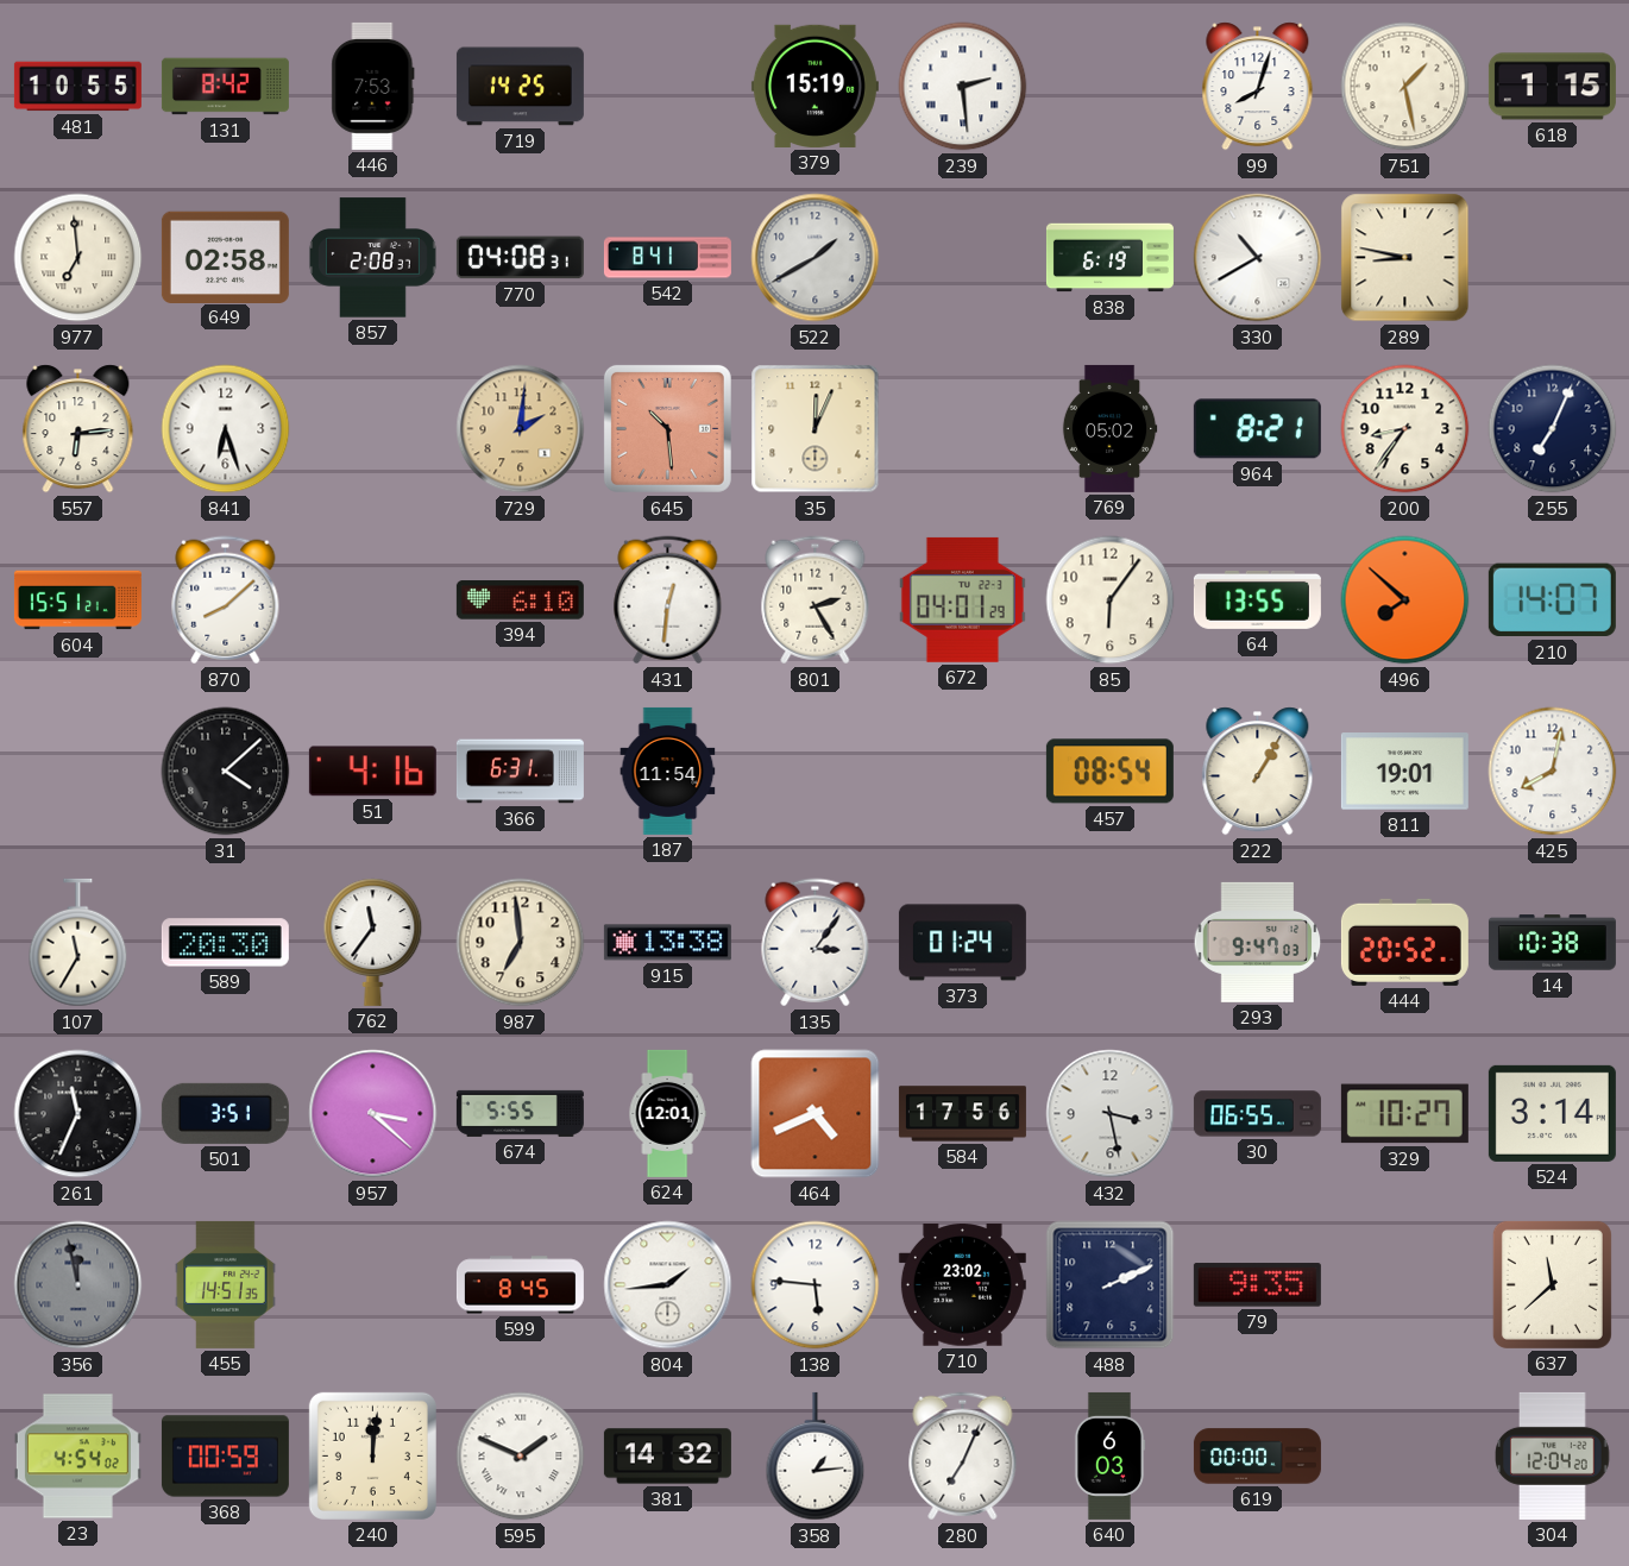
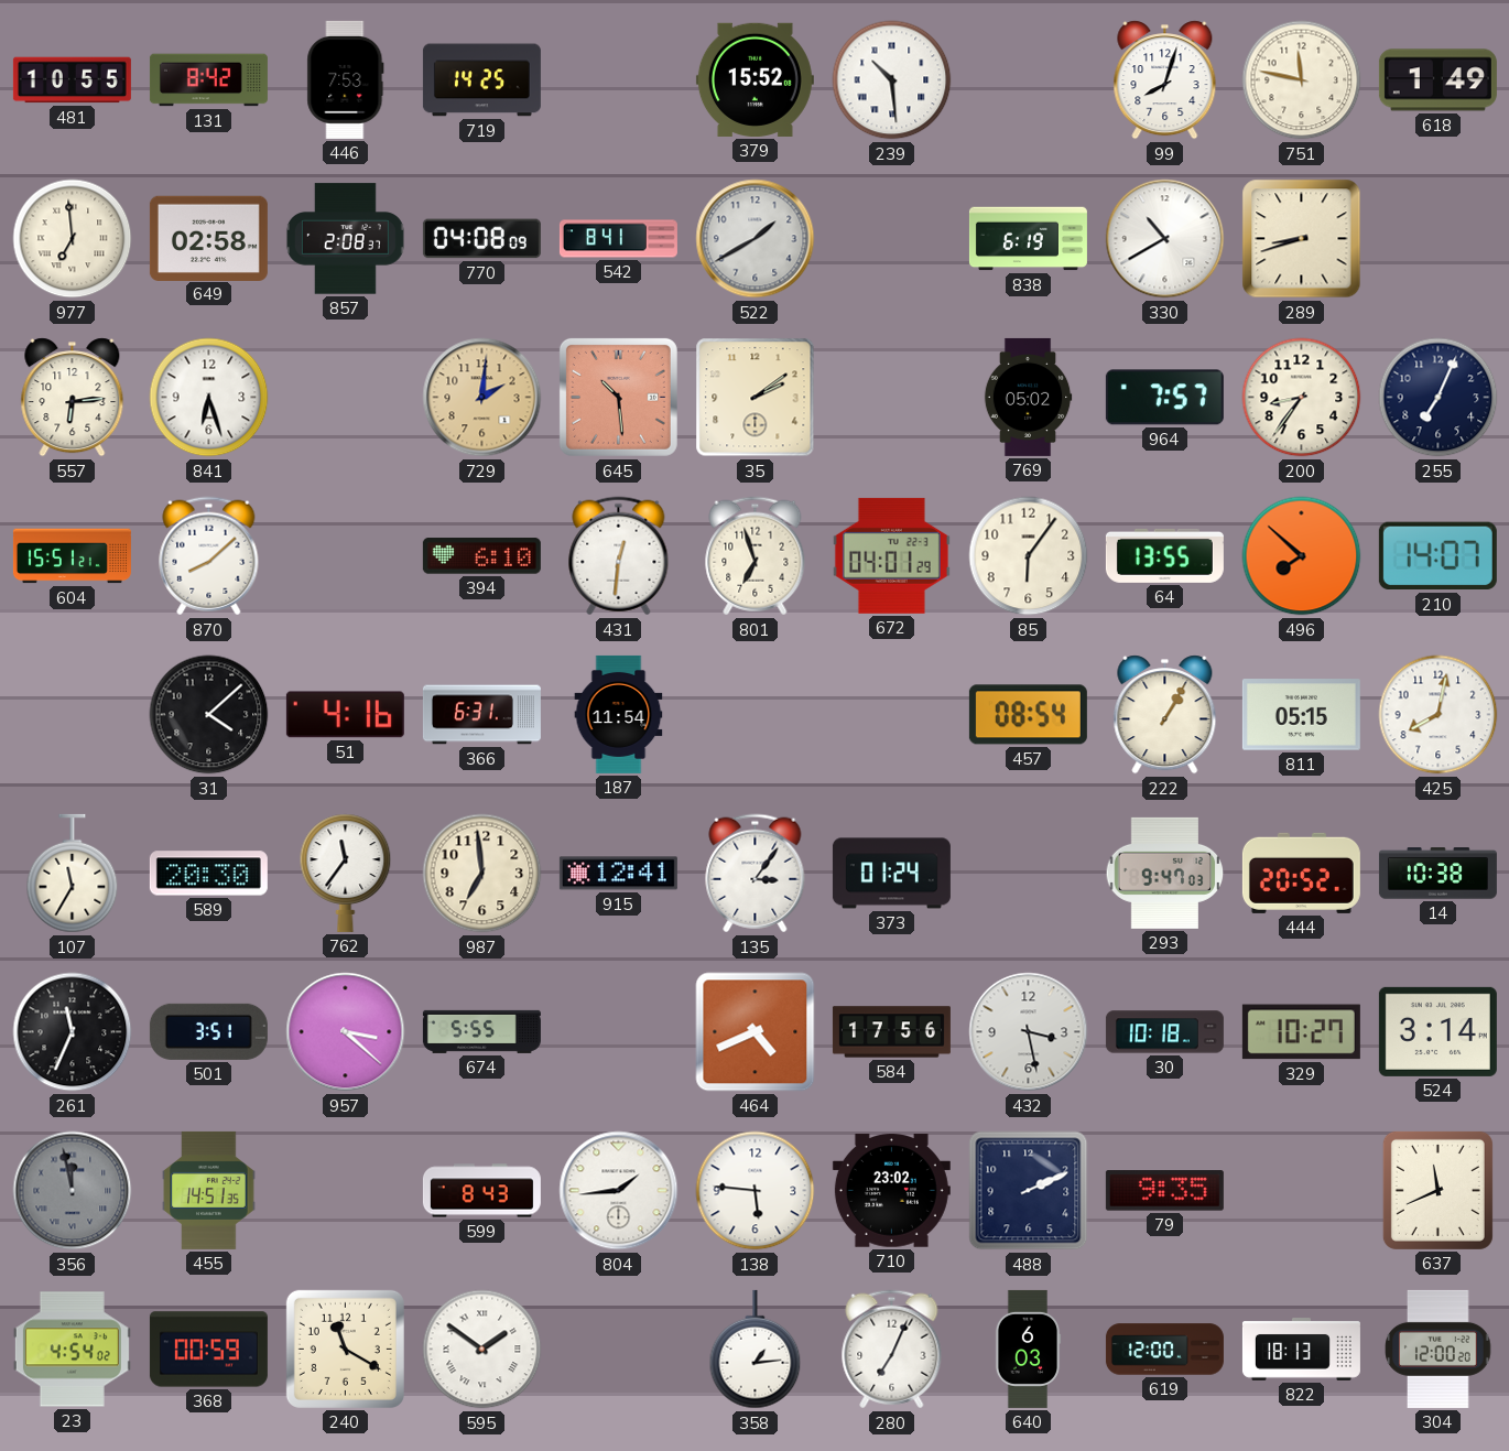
379: 15:19 -> 15:52
239: 2:29 -> 10:29
751: 1:28 -> 11:47
618: 1:15 -> 1:49
770: 04:08:31 -> 04:08:09
289: 8:47 -> 8:42
35: 12:04 -> 2:09
964: 8:21 -> 7:57
801: 2:25 -> 6:57
811: 19:01 -> 05:15
915: 13:38 -> 12:41
624: 12:01 -> none
30: 06:55 -> 10:18
599: 8:45 -> 8:43
637: 11:38 -> 11:41
240: 12:01 -> 11:20
595: 1:49 -> 1:51
381: 14:32 -> none
619: 00:00 -> 12:00
822: none -> 18:13
304: 12:04 -> 12:00
